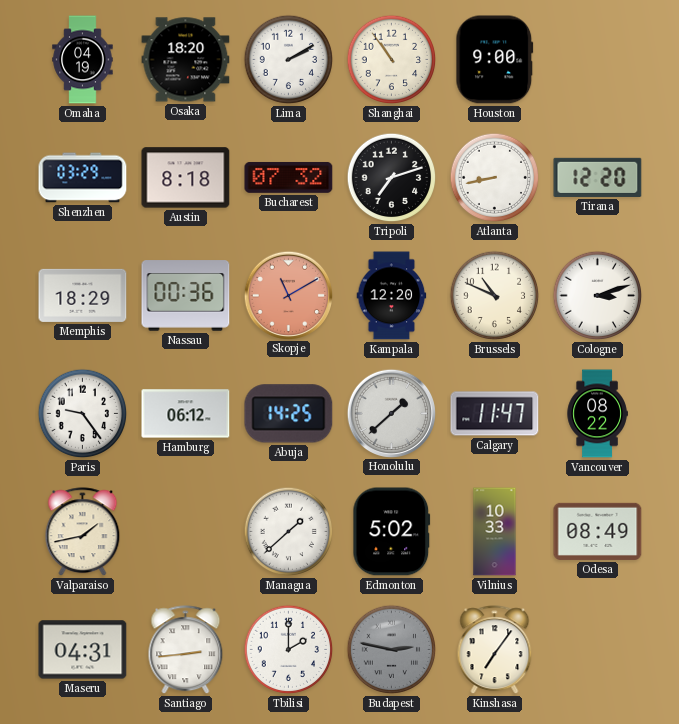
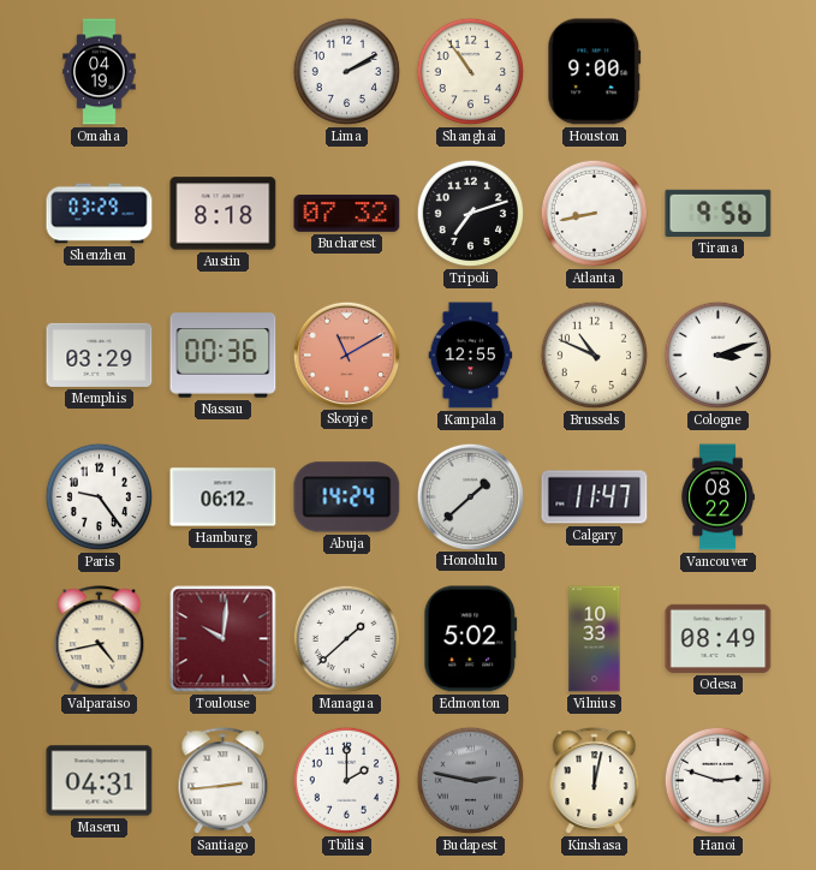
Osaka: 18:20 -> none
Tirana: 12:20 -> 9:56
Memphis: 18:29 -> 03:29
Kampala: 12:20 -> 12:55
Abuja: 14:25 -> 14:24
Valparaiso: 1:43 -> 4:43
Toulouse: none -> 10:01
Kinshasa: 7:06 -> 12:02
Hanoi: none -> 2:48
